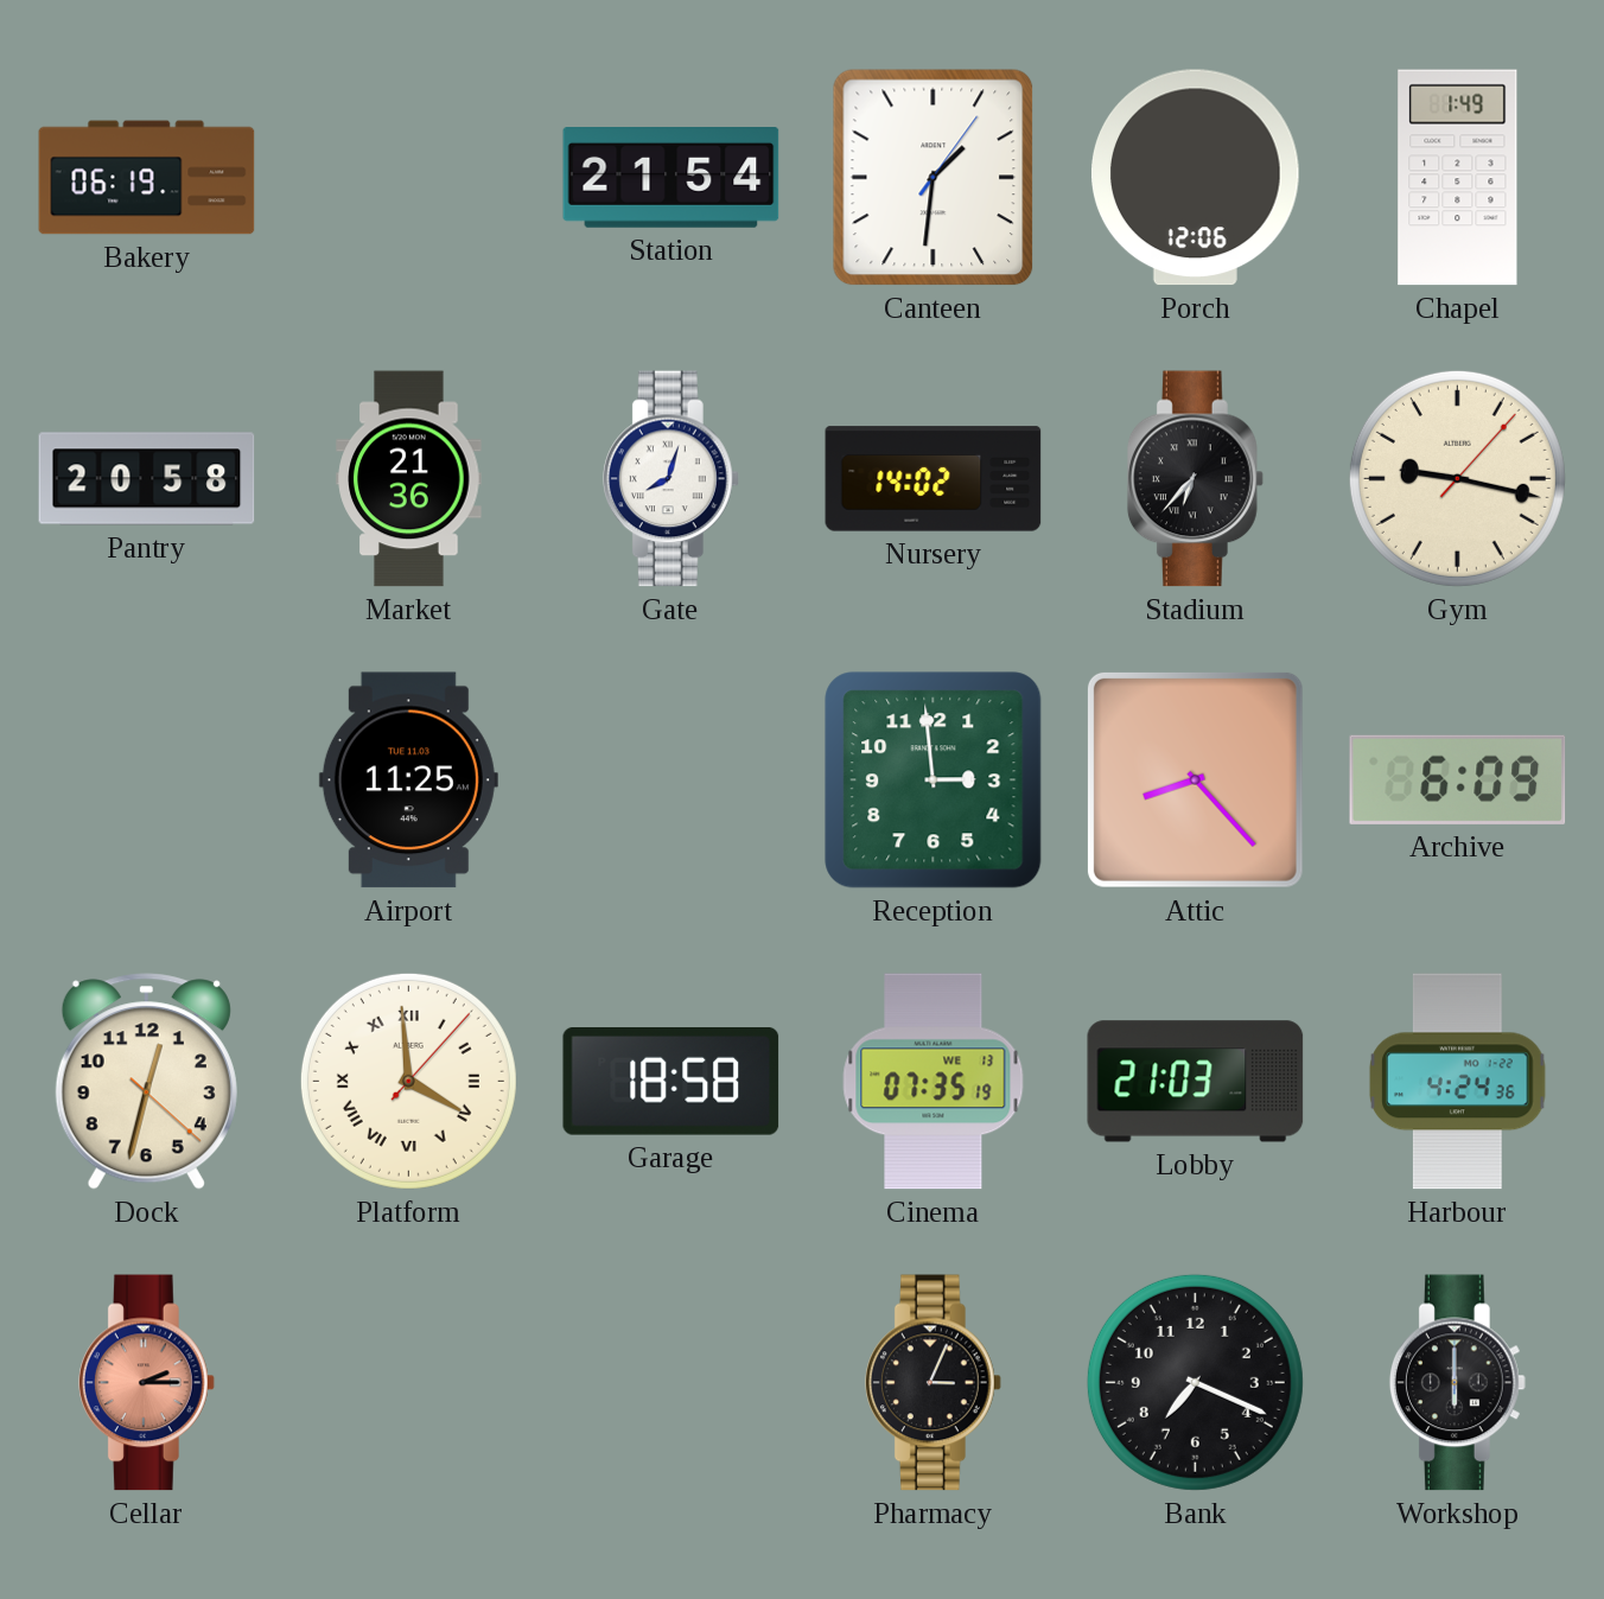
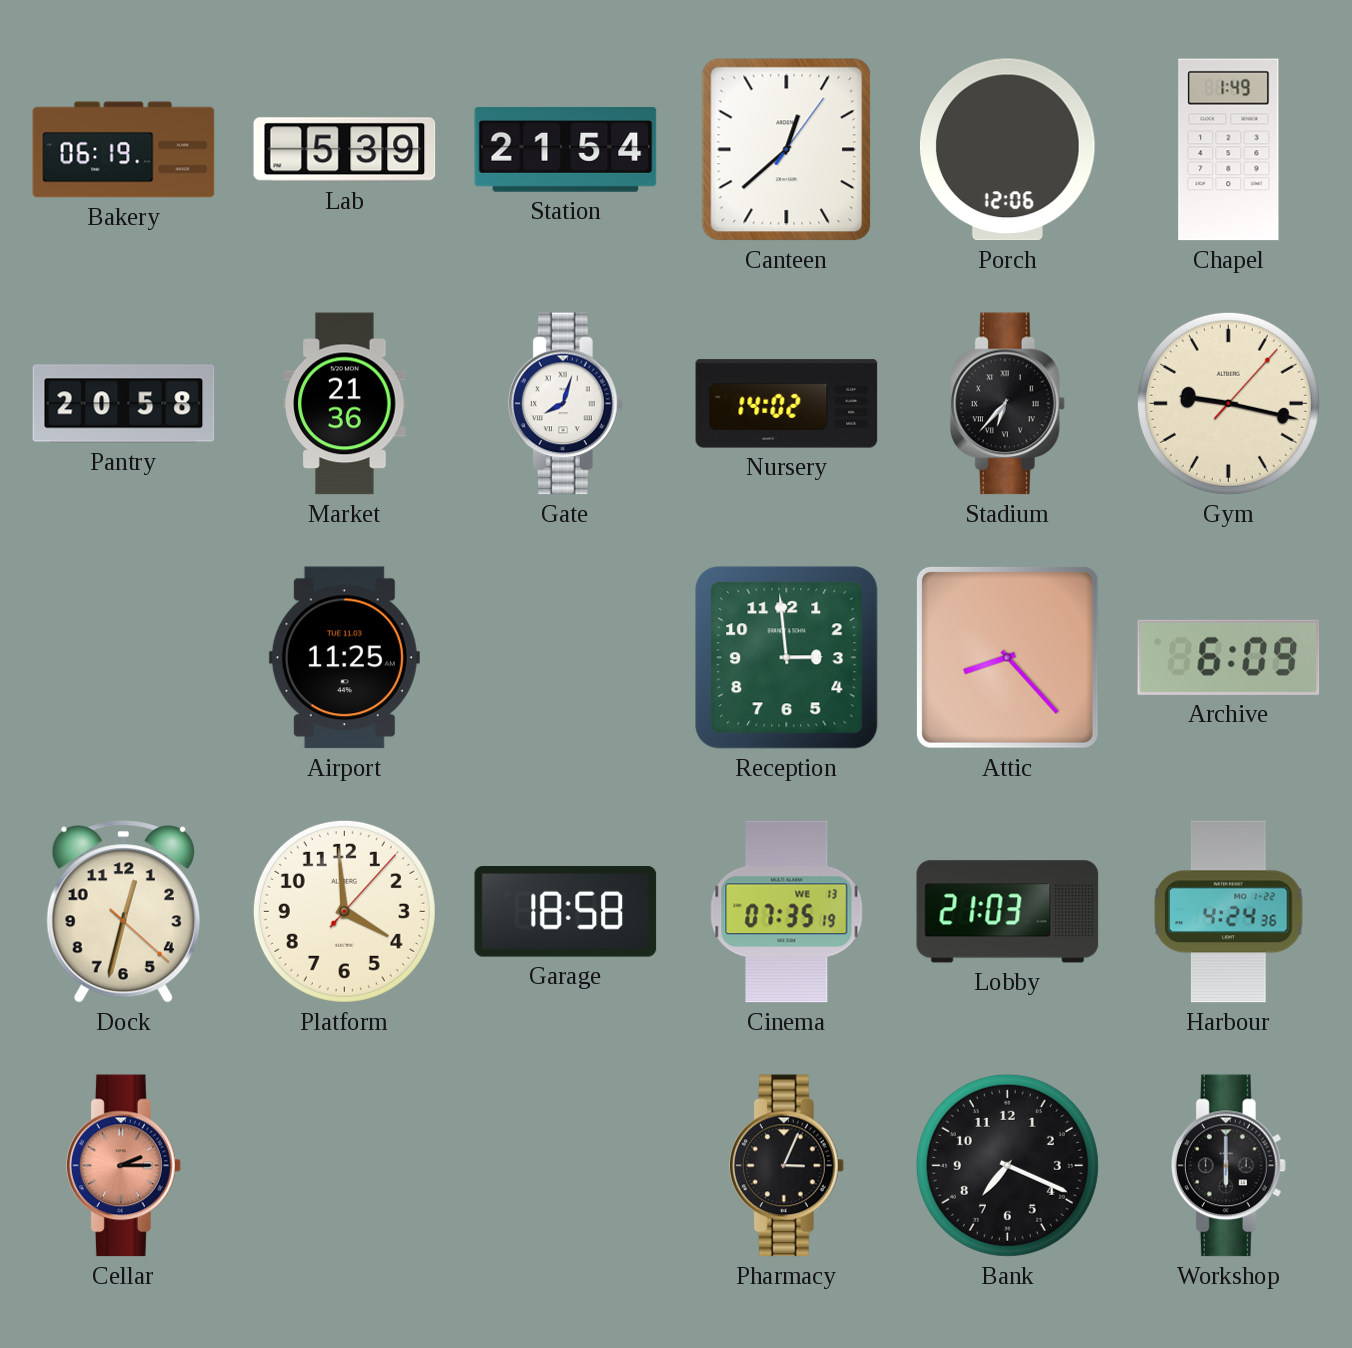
Lab: none -> 5:39
Canteen: 1:31 -> 12:38
Platform numerals: Roman -> Arabic
